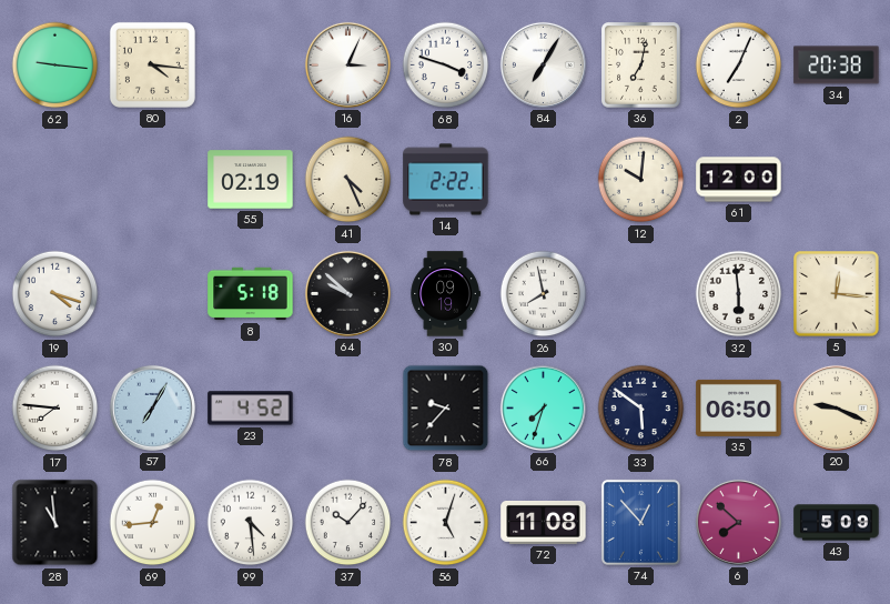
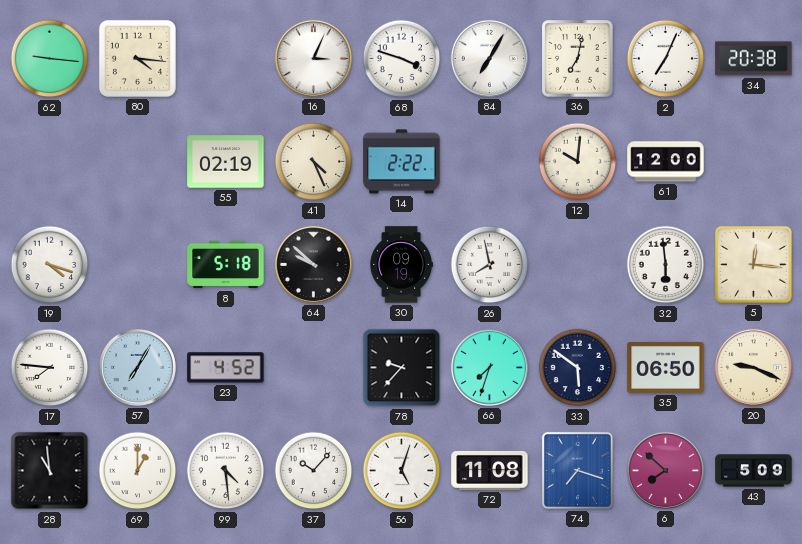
69: 12:44 -> 1:00
74: 12:53 -> 7:18
